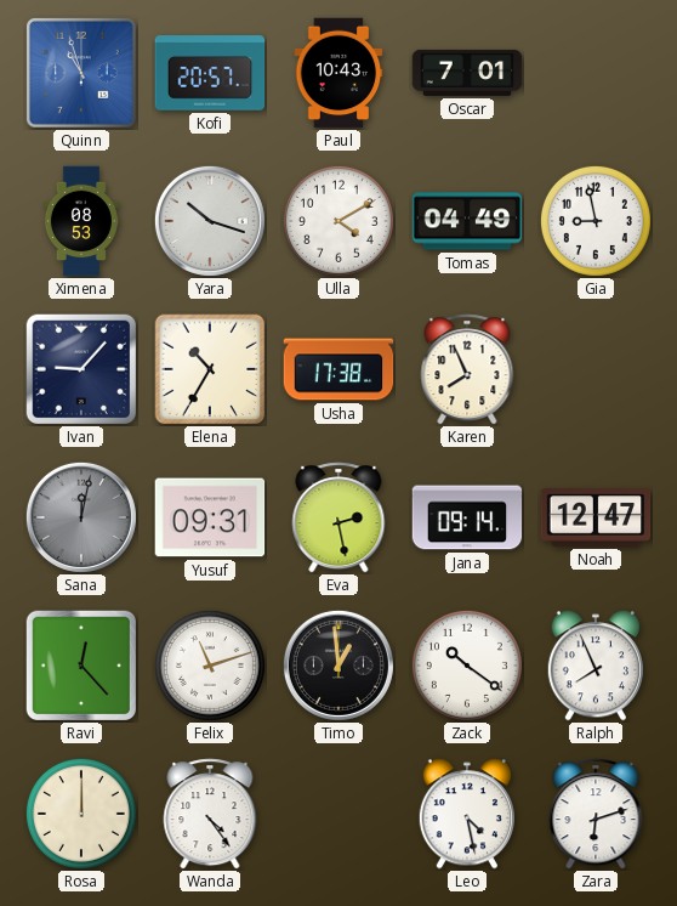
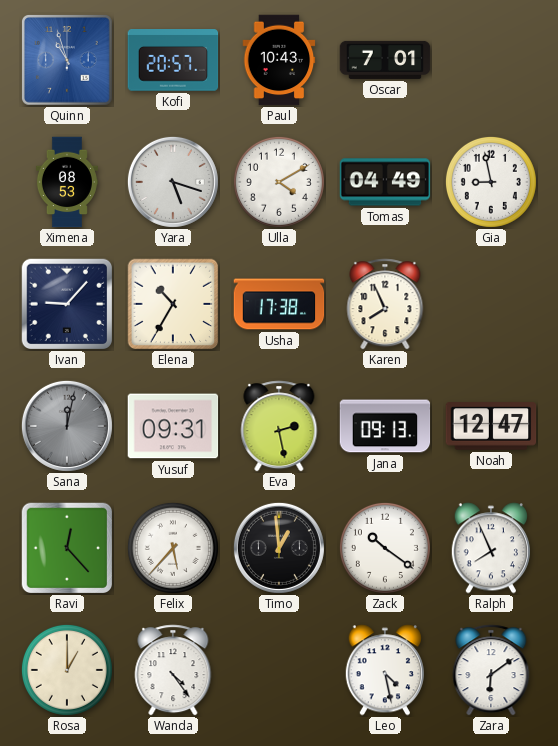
Yara: 10:18 -> 5:18
Jana: 09:14 -> 09:13
Felix: 11:12 -> 5:37
Rosa: 12:00 -> 1:00
Zara: 6:12 -> 6:09
